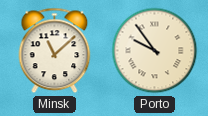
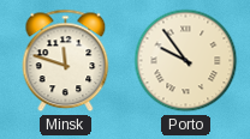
Minsk: 11:08 -> 11:48
